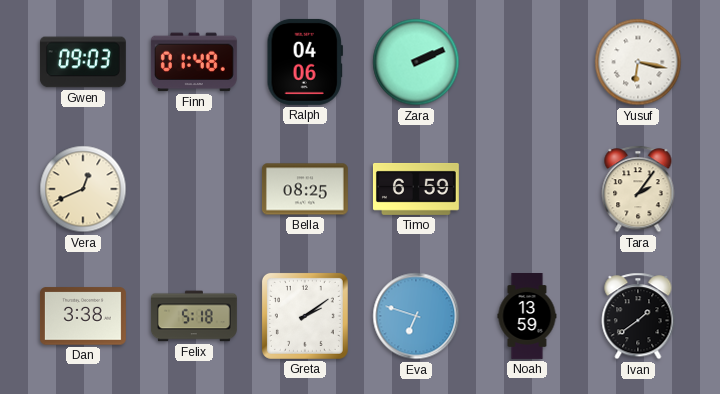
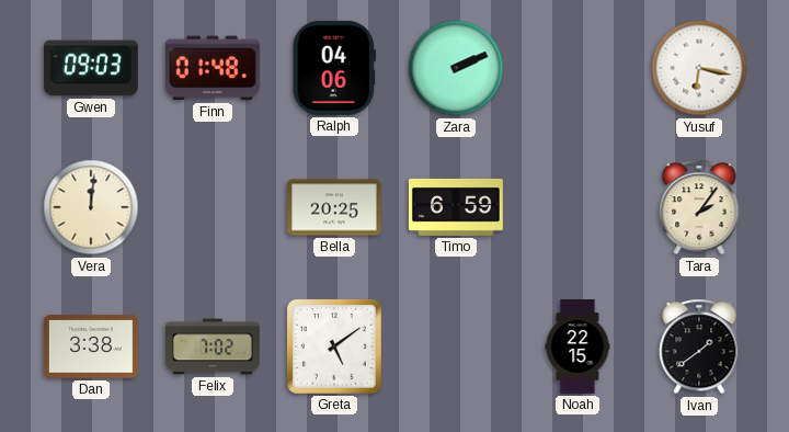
Vera: 12:41 -> 12:01
Bella: 08:25 -> 20:25
Felix: 5:18 -> 7:02
Greta: 2:09 -> 5:09
Eva: 6:48 -> none
Noah: 13:59 -> 22:15
